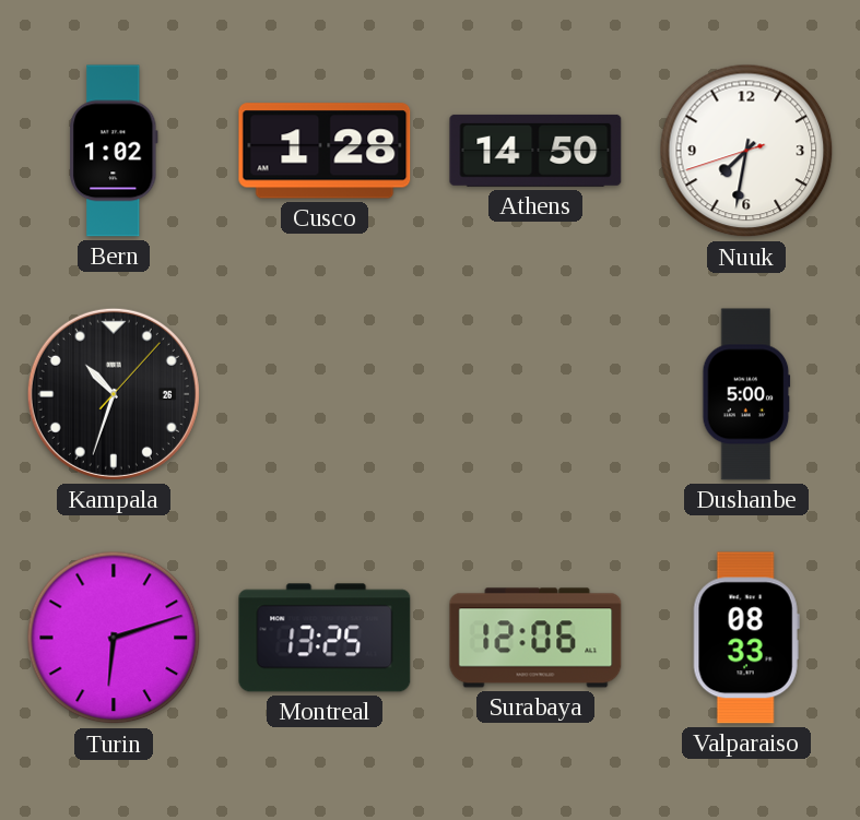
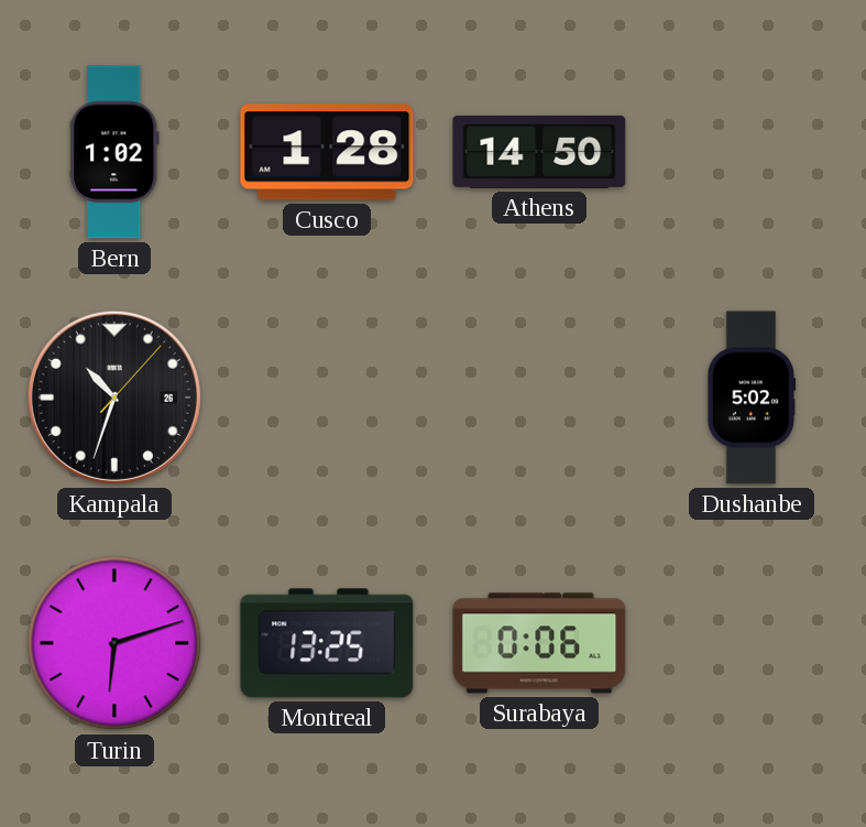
Nuuk: 7:31 -> none
Dushanbe: 5:00 -> 5:02
Surabaya: 12:06 -> 0:06
Valparaiso: 08:33 -> none
